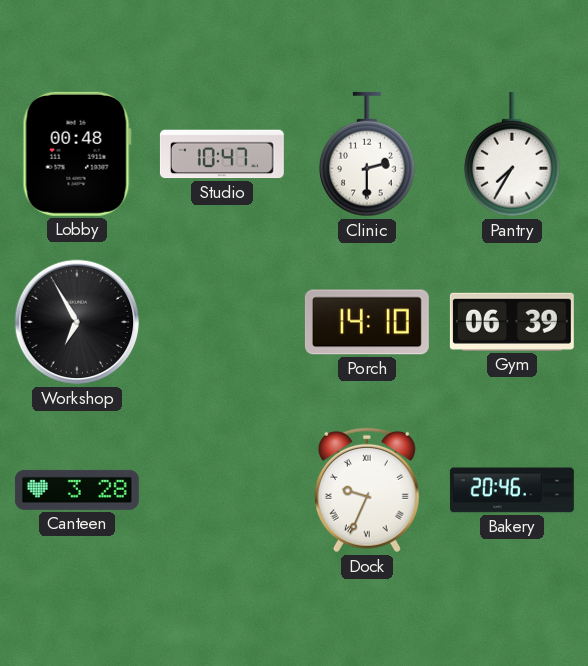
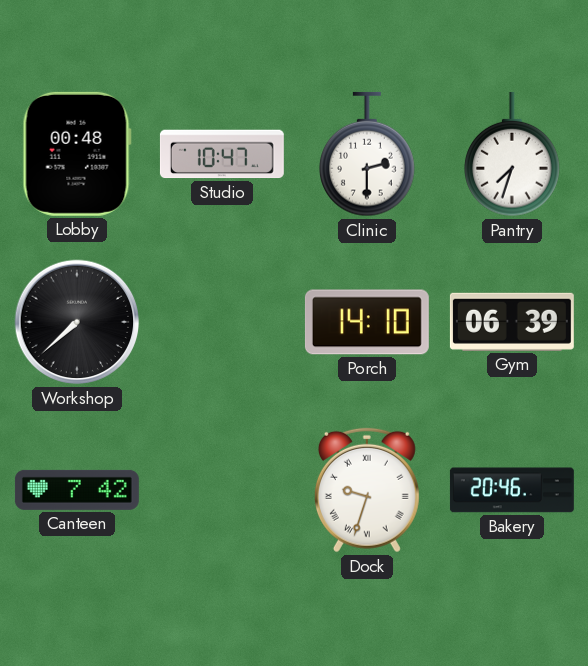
Pantry: 7:35 -> 7:33
Workshop: 6:55 -> 7:38
Canteen: 3:28 -> 7:42
Dock: 9:34 -> 9:33
